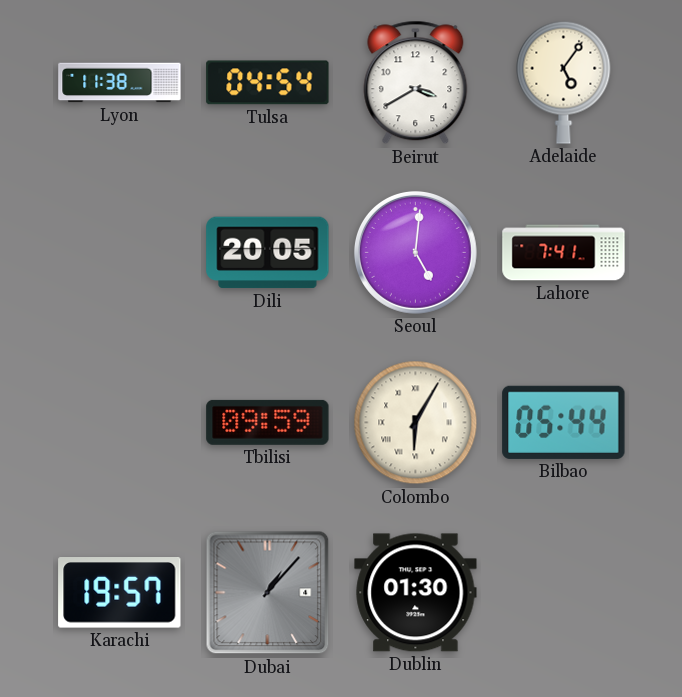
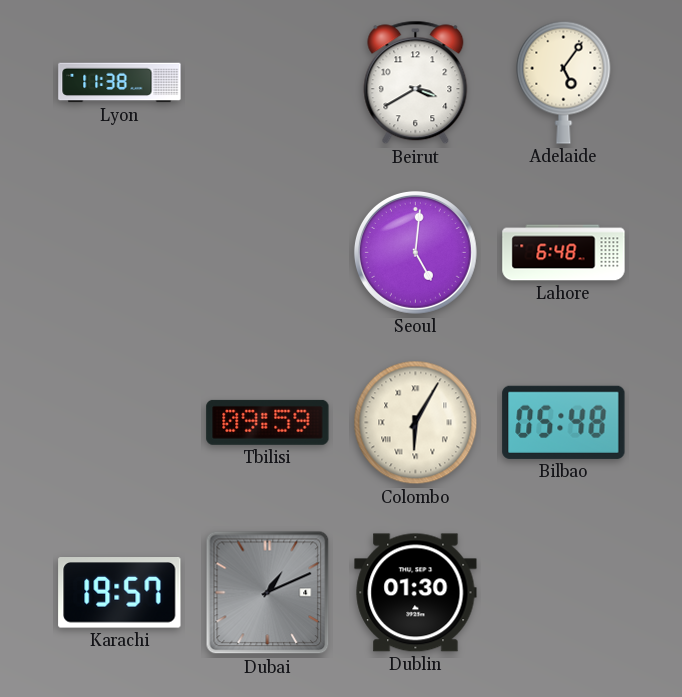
Tulsa: 04:54 -> none
Dili: 20:05 -> none
Lahore: 7:41 -> 6:48
Bilbao: 05:44 -> 05:48
Dubai: 1:07 -> 1:11
